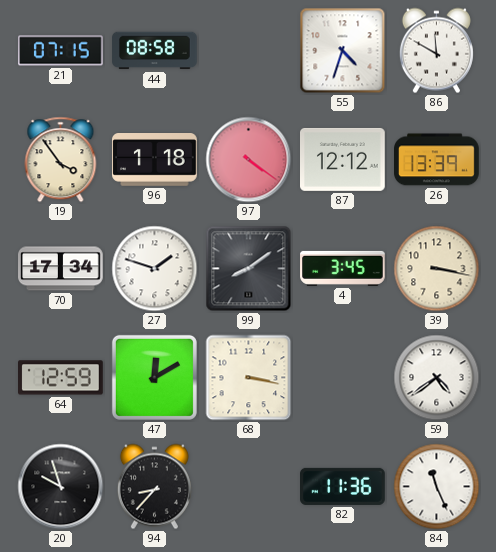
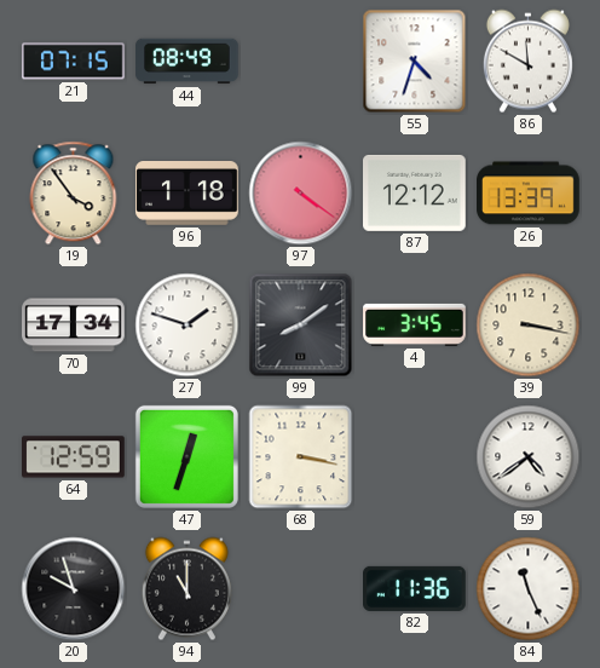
44: 08:58 -> 08:49
47: 12:10 -> 12:33
94: 8:37 -> 11:00
